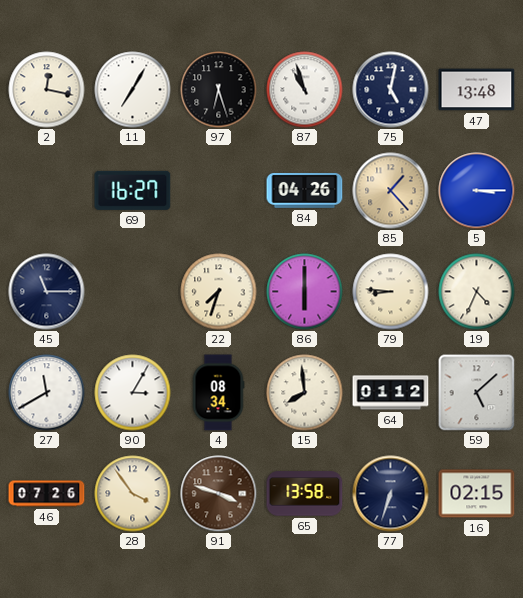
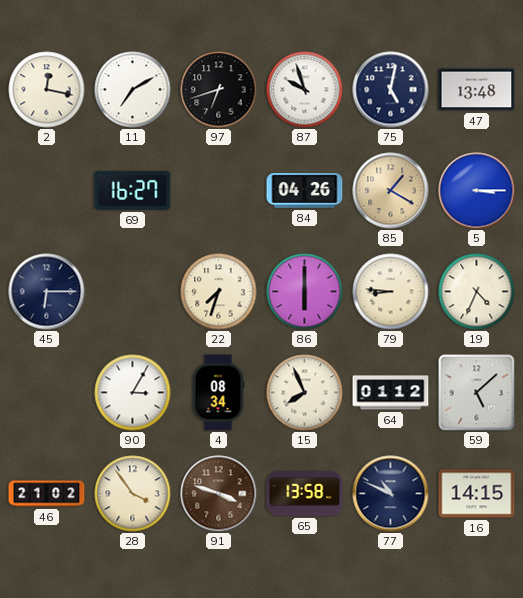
11: 7:05 -> 7:10
97: 6:27 -> 6:42
87: 10:57 -> 9:57
85: 1:23 -> 1:20
45: 11:15 -> 6:15
27: 11:40 -> none
15: 7:59 -> 7:56
46: 07:26 -> 21:02
77: 6:33 -> 10:49
16: 02:15 -> 14:15
